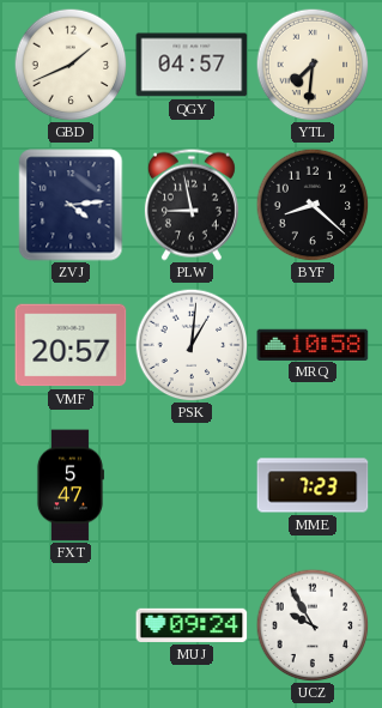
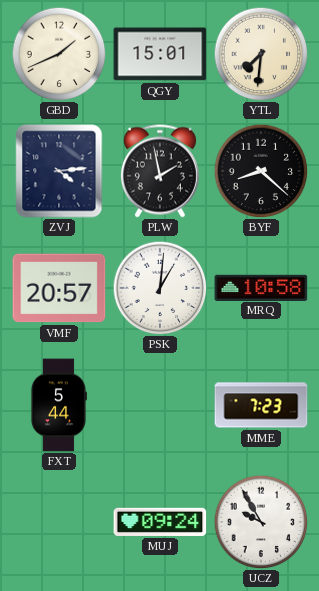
QGY: 04:57 -> 15:01
PLW: 8:58 -> 1:58
FXT: 5:47 -> 5:44
